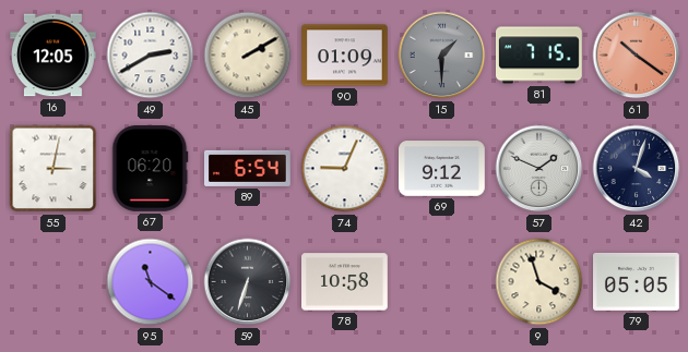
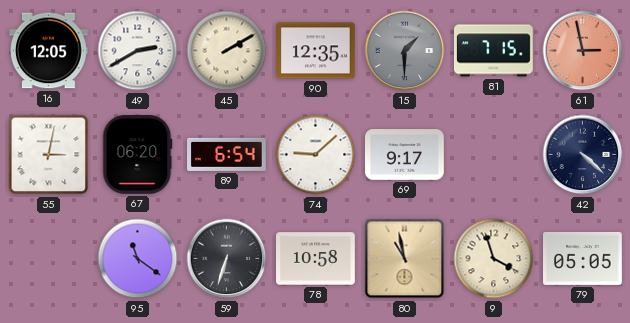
90: 01:09 -> 12:35
61: 10:21 -> 2:58
74: 9:04 -> 9:08
69: 9:12 -> 9:17
57: 1:49 -> none
42: 4:03 -> 4:22
80: none -> 10:58
